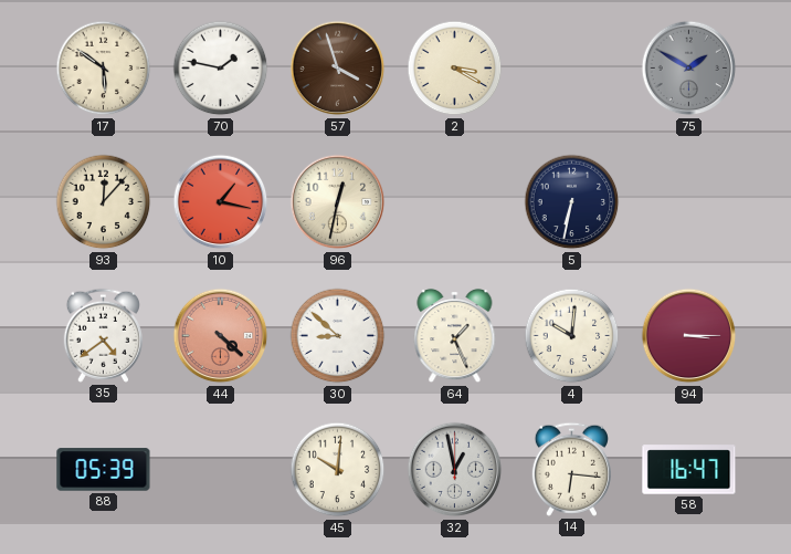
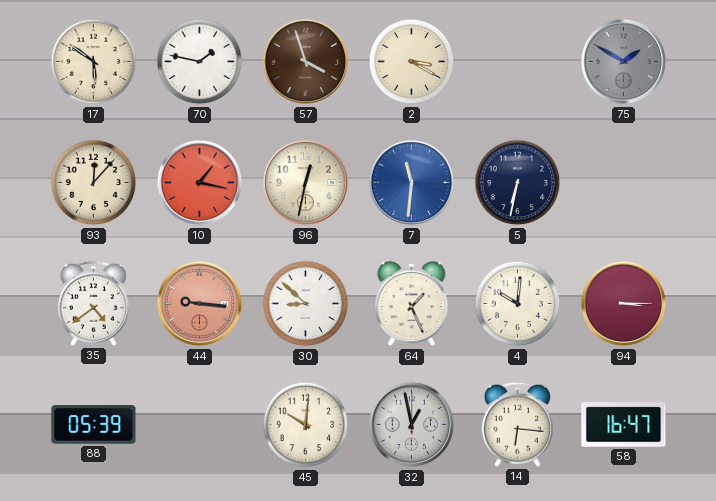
7: none -> 11:31
44: 4:22 -> 9:16
